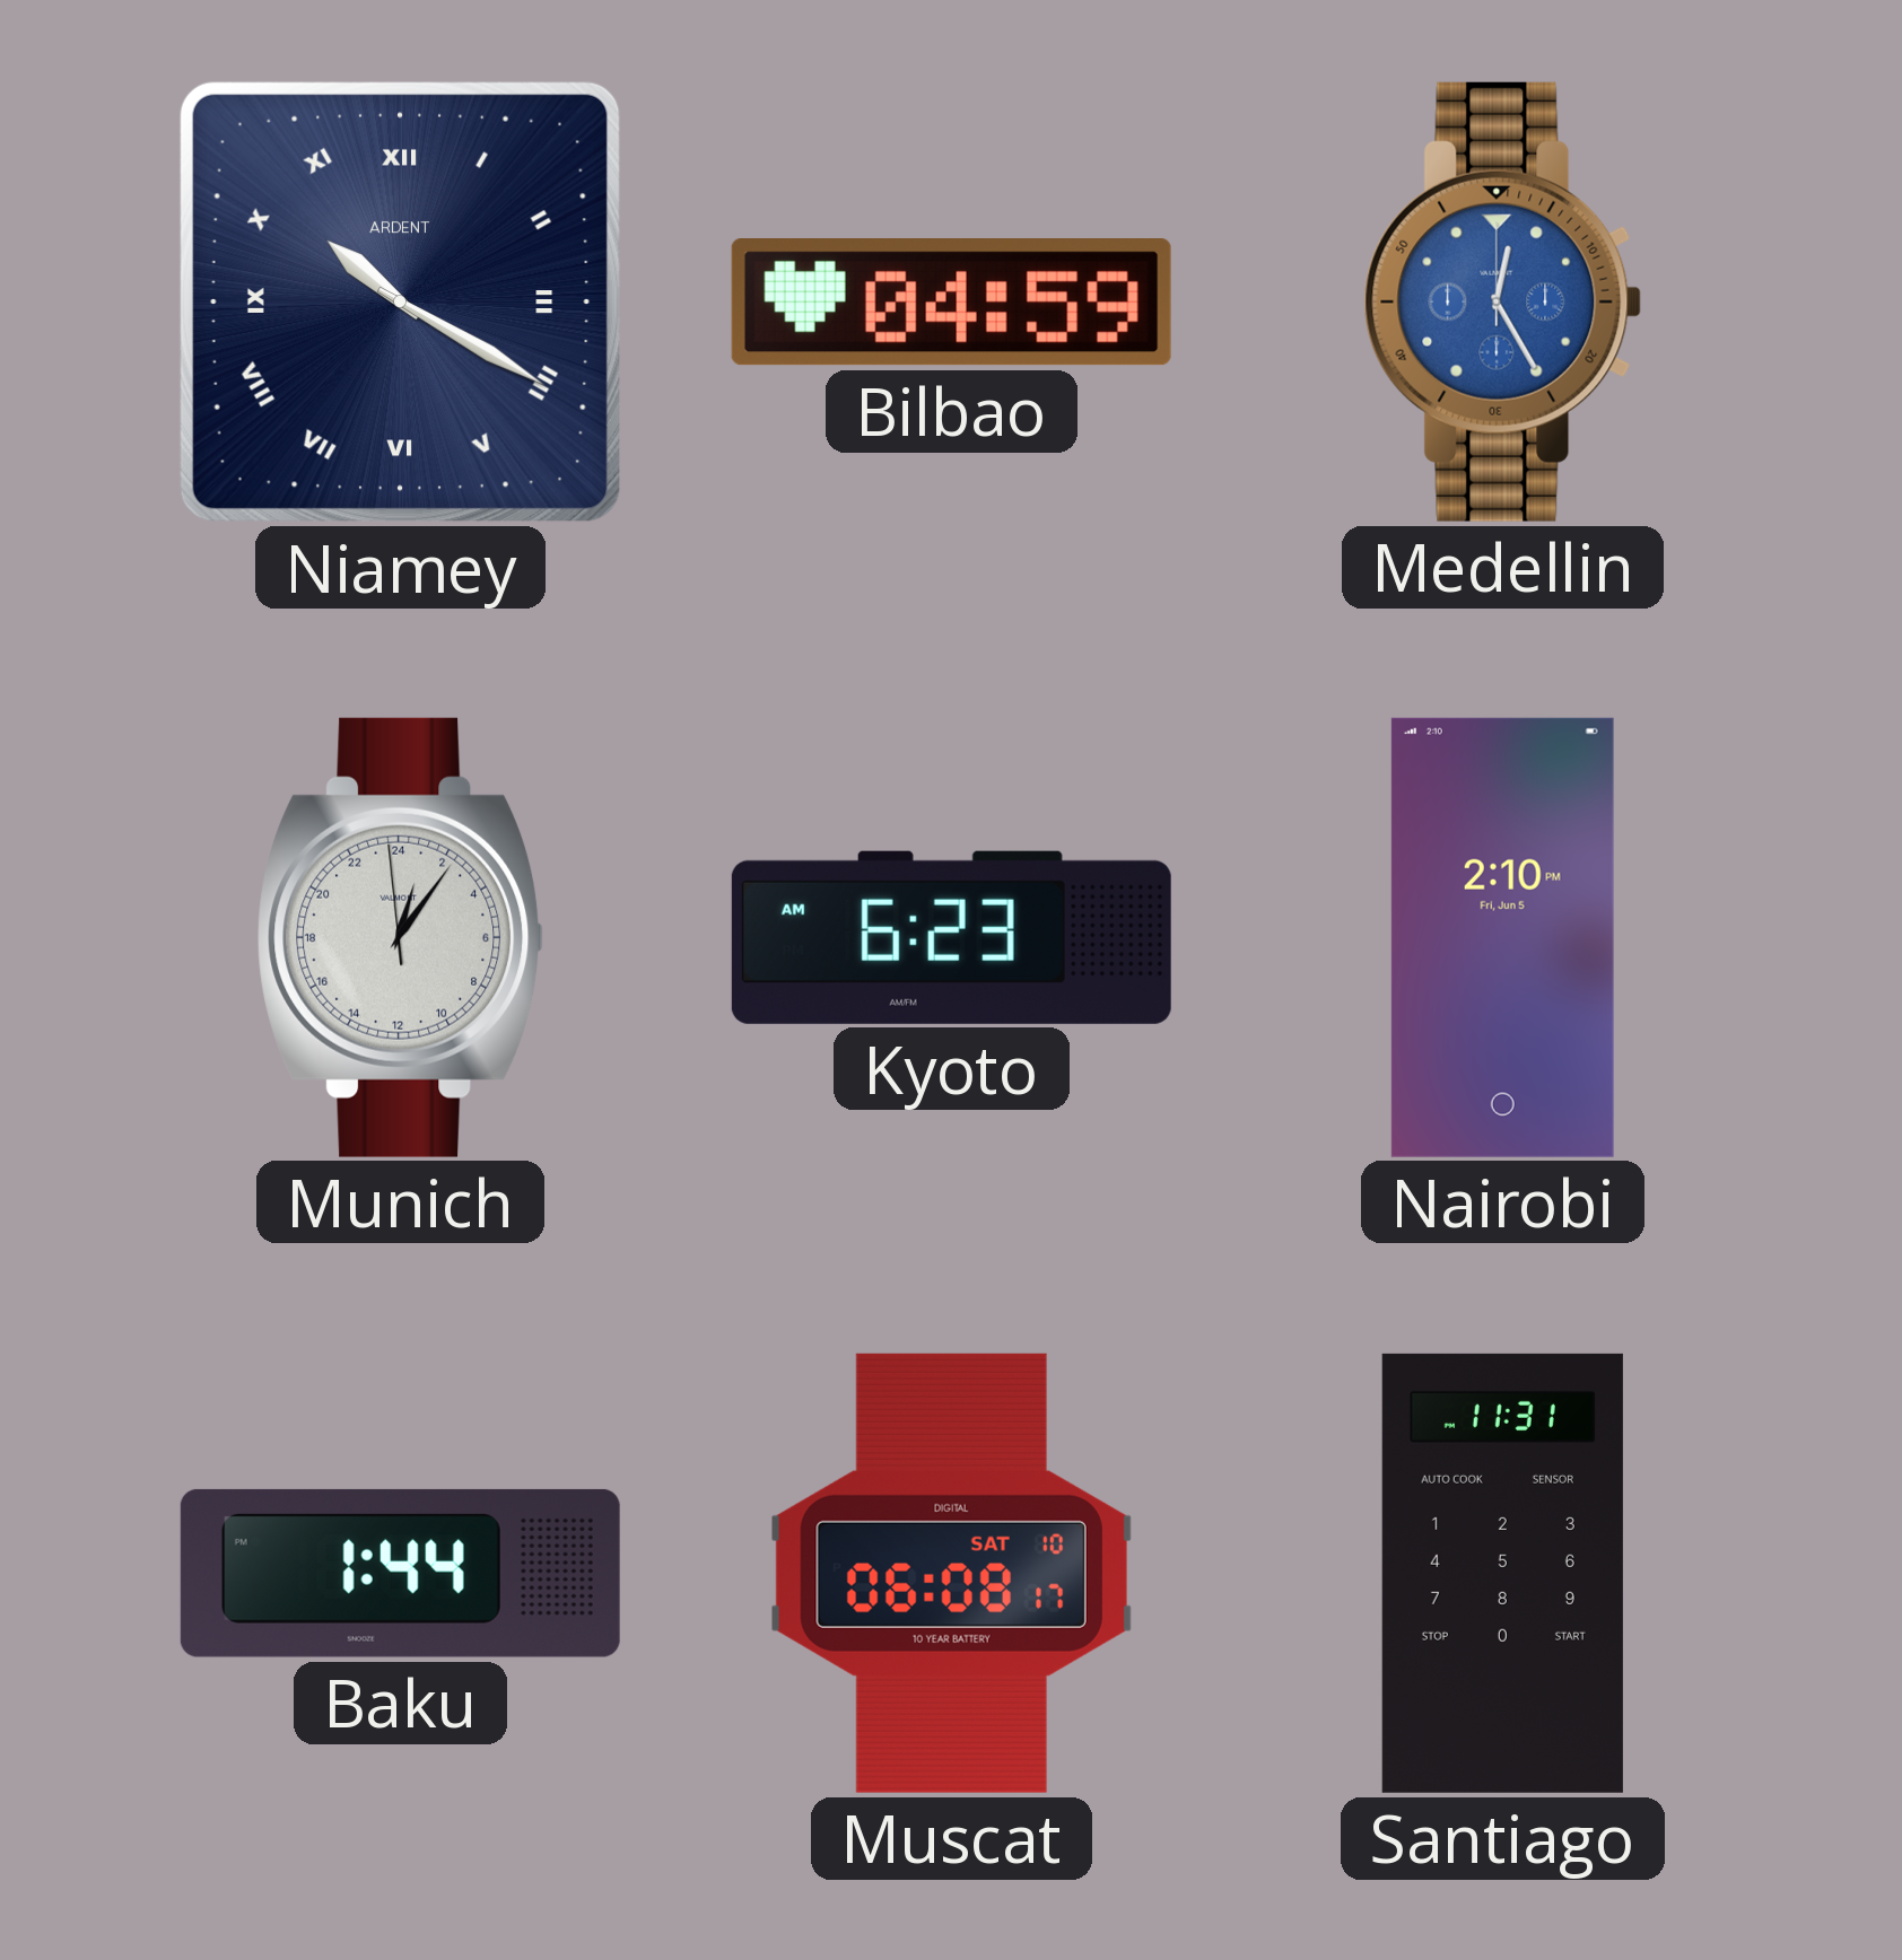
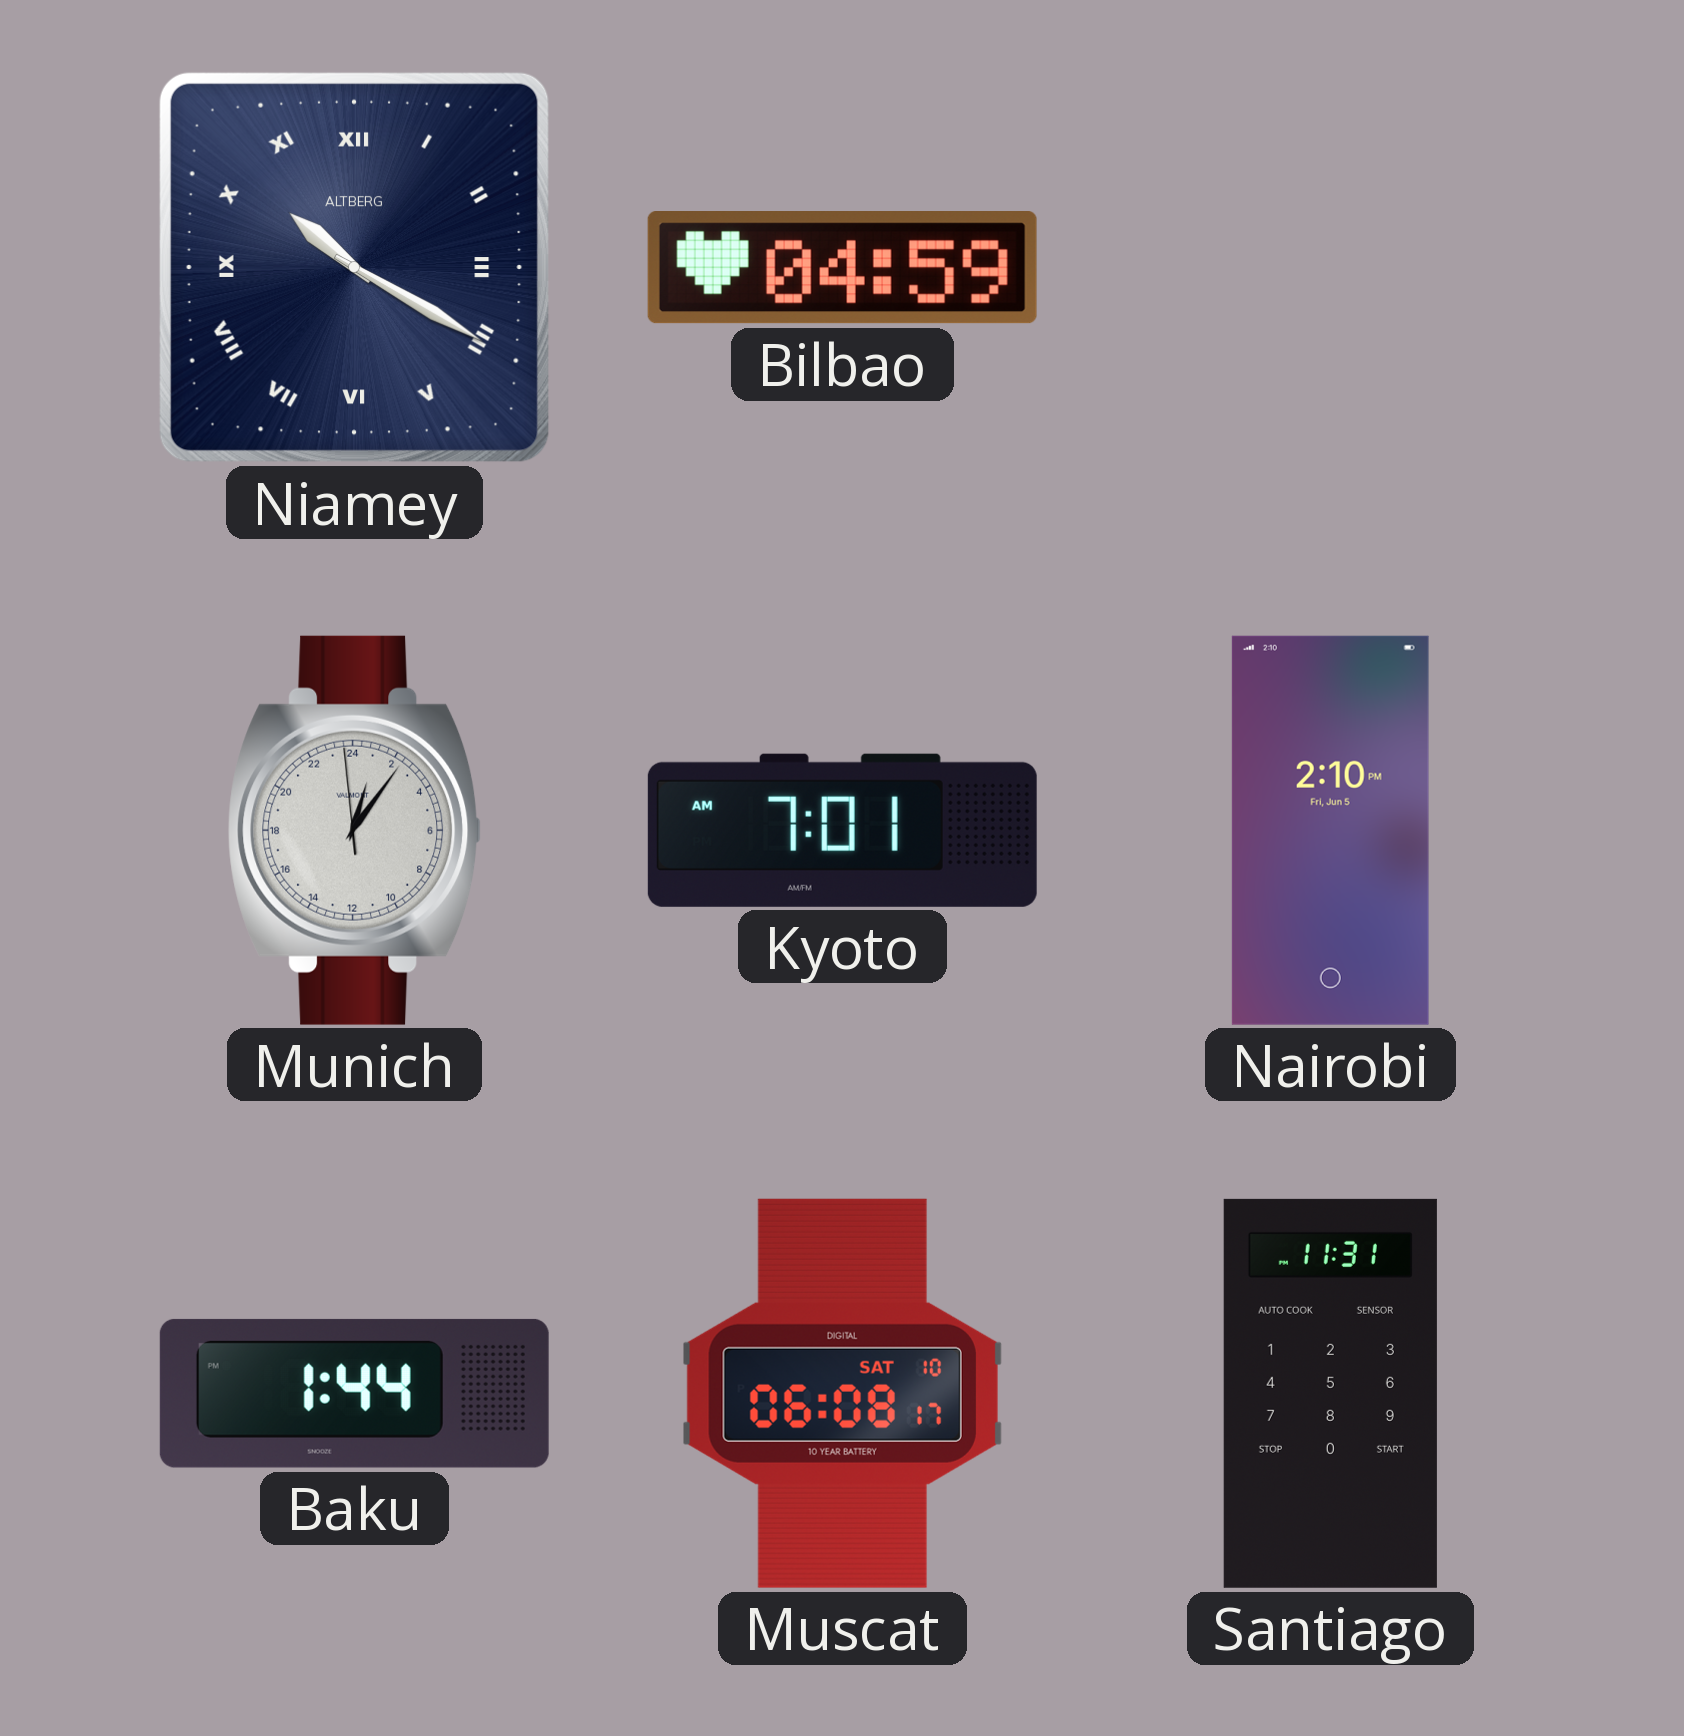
Niamey brand: ARDENT -> ALTBERG
Medellin: 12:25 -> none
Kyoto: 6:23 -> 7:01
